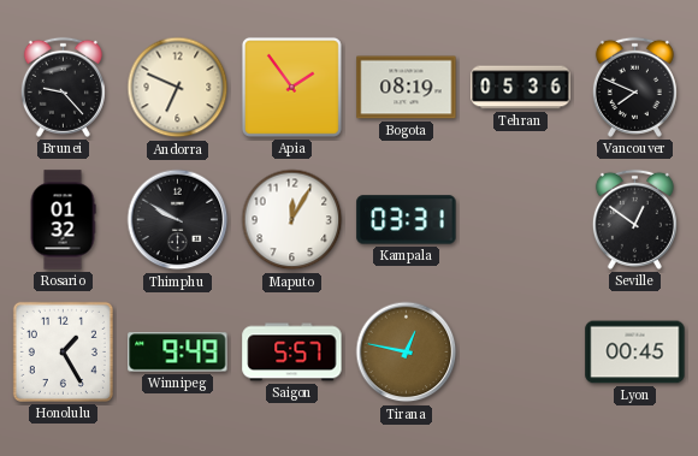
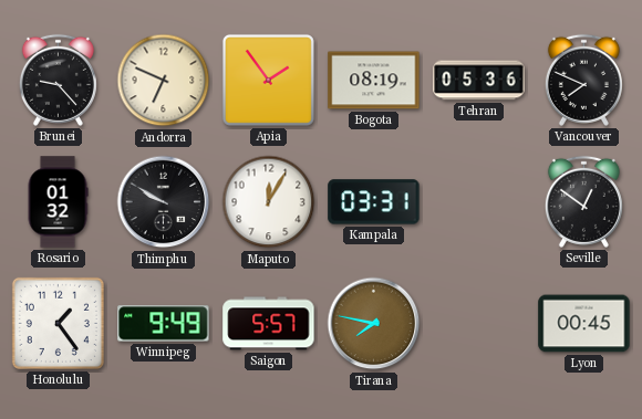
Honolulu: 1:25 -> 1:24
Tirana: 12:47 -> 7:47
